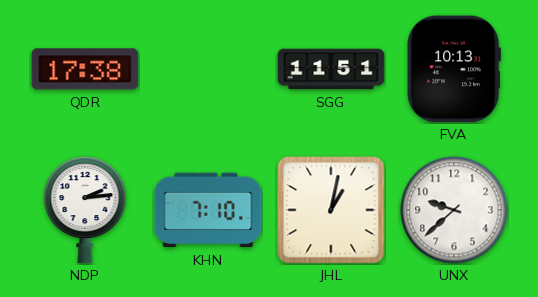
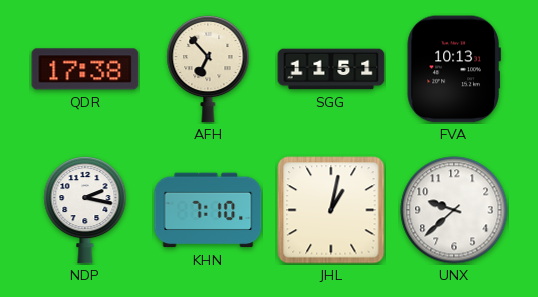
AFH: none -> 6:53
NDP: 2:14 -> 2:17
